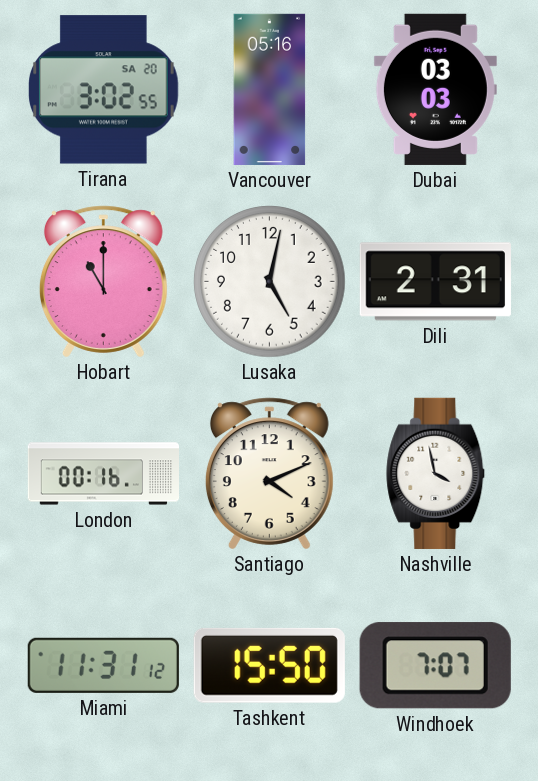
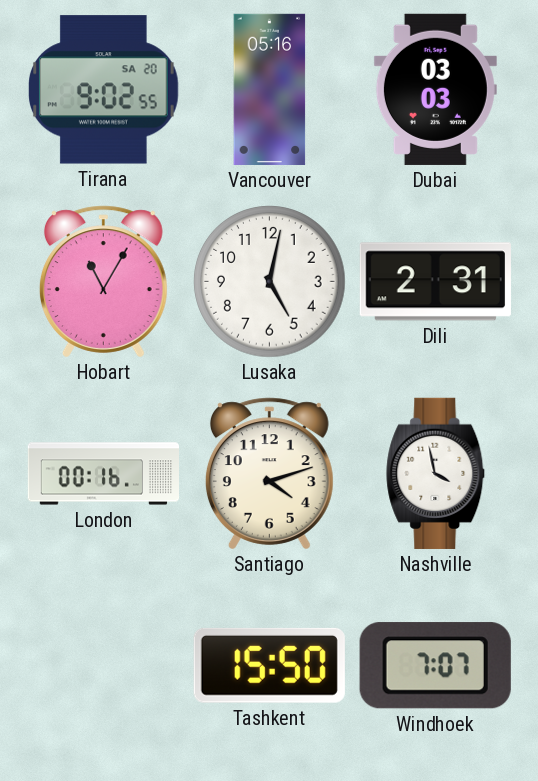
Tirana: 3:02 -> 9:02
Hobart: 11:00 -> 11:05
Santiago: 4:11 -> 4:12
Miami: 11:31 -> none
